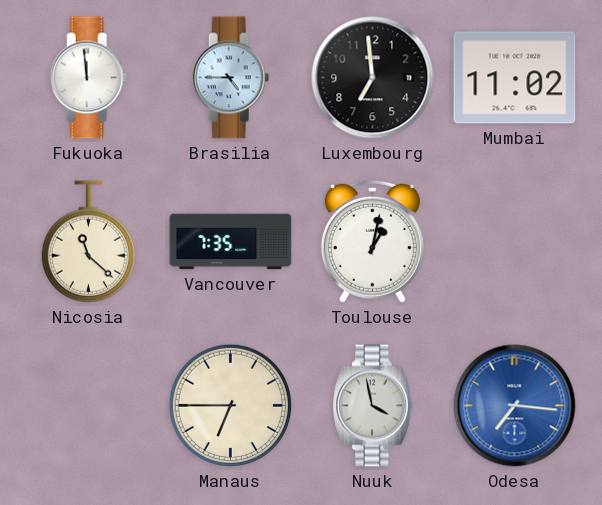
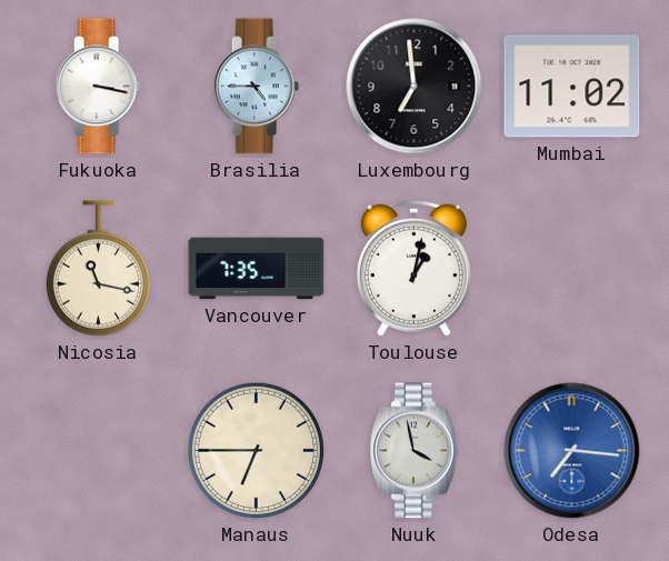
Fukuoka: 11:59 -> 3:17
Nicosia: 11:22 -> 11:17
